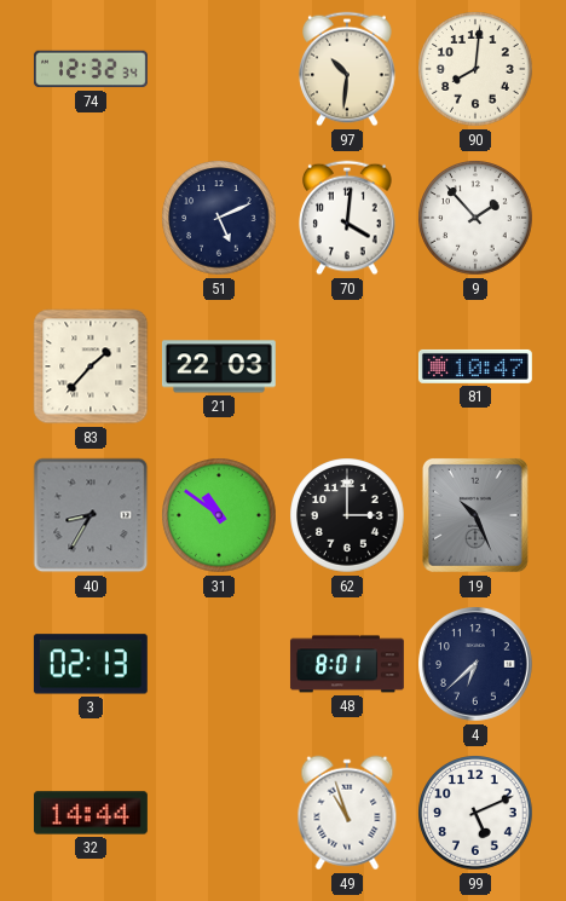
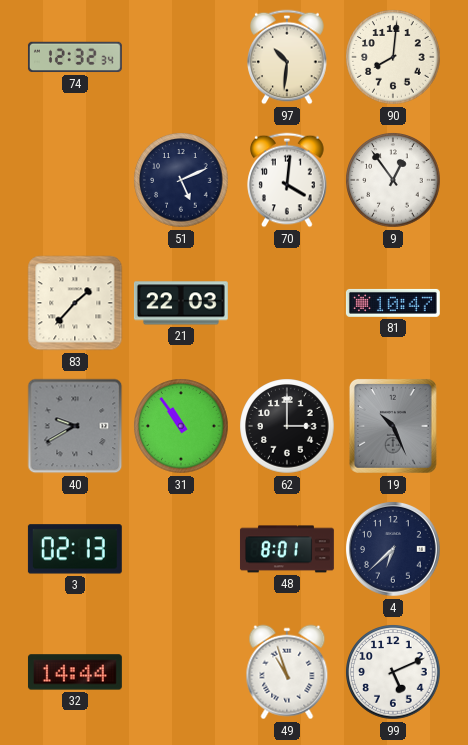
9: 1:53 -> 12:54
40: 8:35 -> 9:40
31: 10:51 -> 10:54
